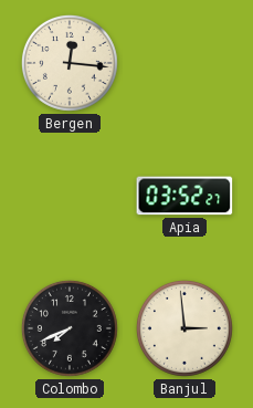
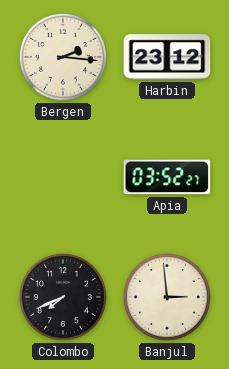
Bergen: 12:16 -> 2:16
Harbin: none -> 23:12
